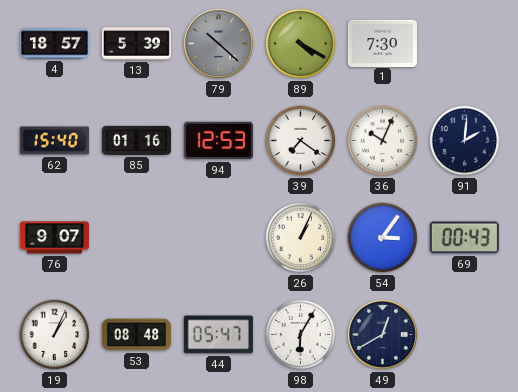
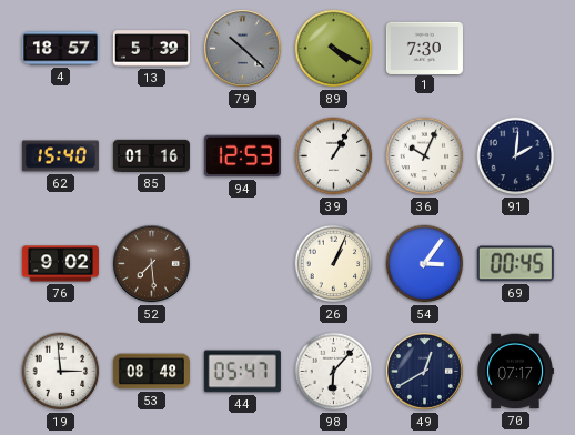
39: 7:21 -> 1:05
76: 9:07 -> 9:02
52: none -> 7:29
69: 00:43 -> 00:45
19: 1:04 -> 2:59
98: 6:05 -> 6:07
70: none -> 07:17
